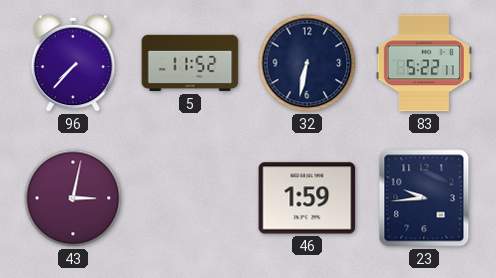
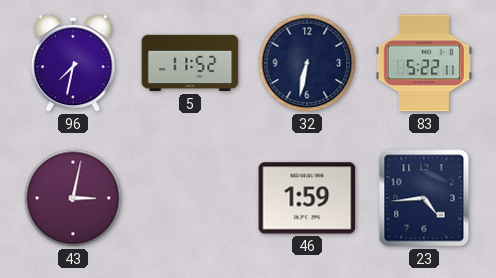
96: 7:37 -> 7:32
23: 9:44 -> 4:44
